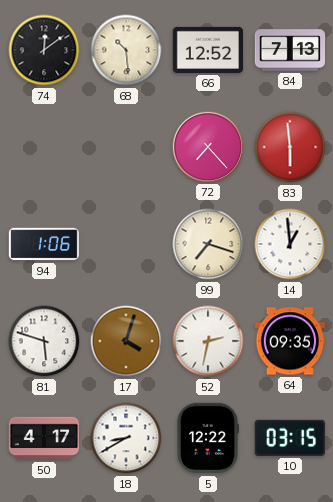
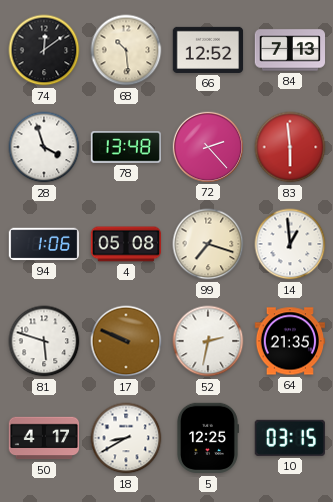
28: none -> 3:57
78: none -> 13:48
72: 7:23 -> 2:23
4: none -> 05:08
17: 4:03 -> 9:49
64: 09:35 -> 21:35
5: 12:22 -> 12:25
